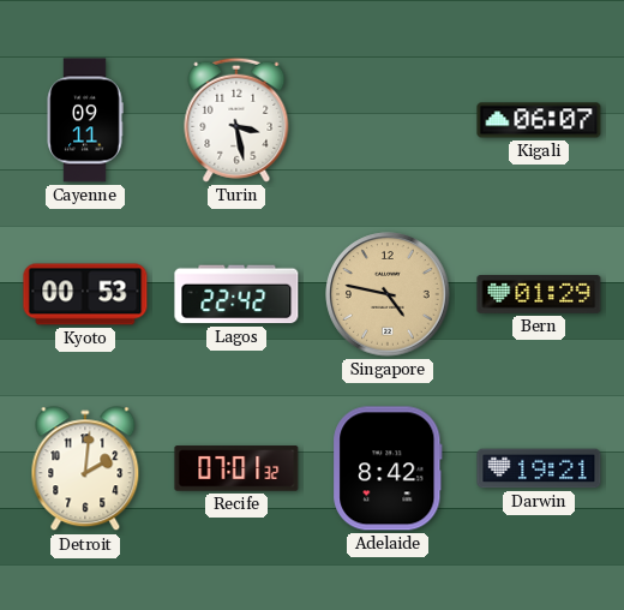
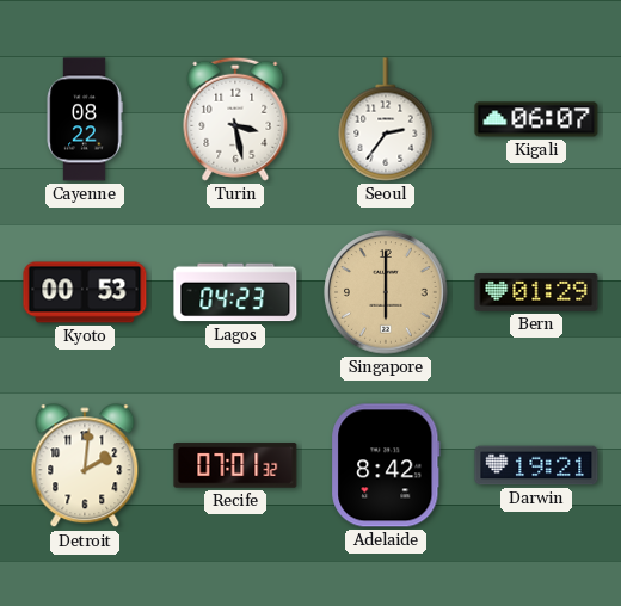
Cayenne: 09:11 -> 08:22
Seoul: none -> 2:36
Lagos: 22:42 -> 04:23
Singapore: 4:47 -> 6:00
